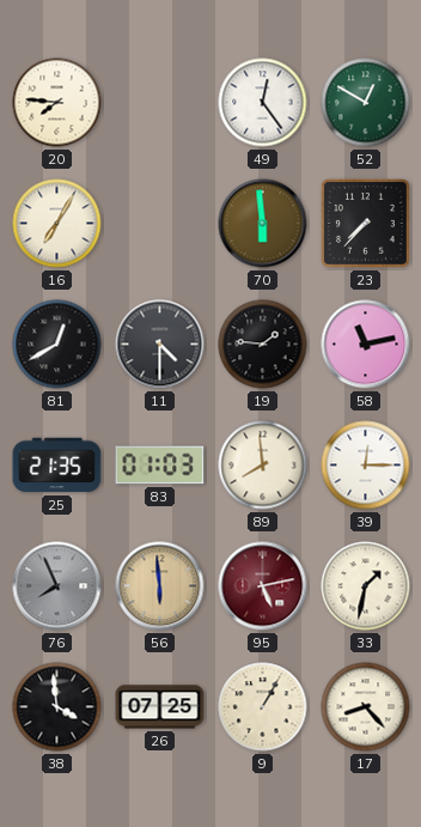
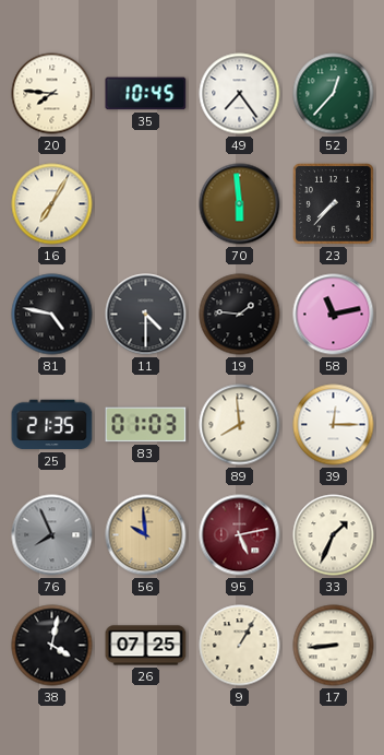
35: none -> 10:45
49: 12:24 -> 7:24
52: 12:50 -> 12:37
81: 12:40 -> 4:47
56: 5:59 -> 9:59
33: 1:32 -> 1:34
38: 3:59 -> 4:02
17: 8:23 -> 8:44
